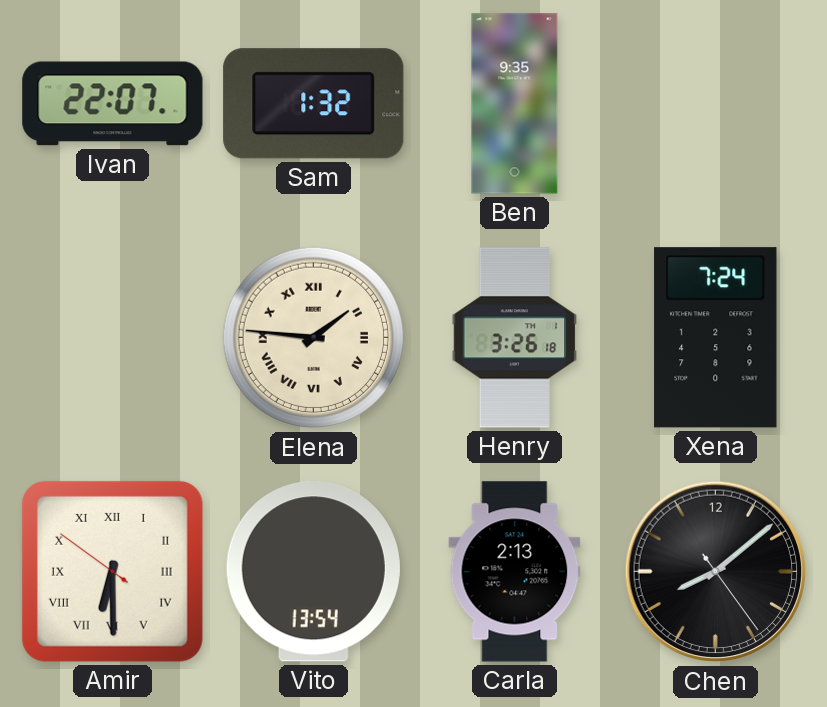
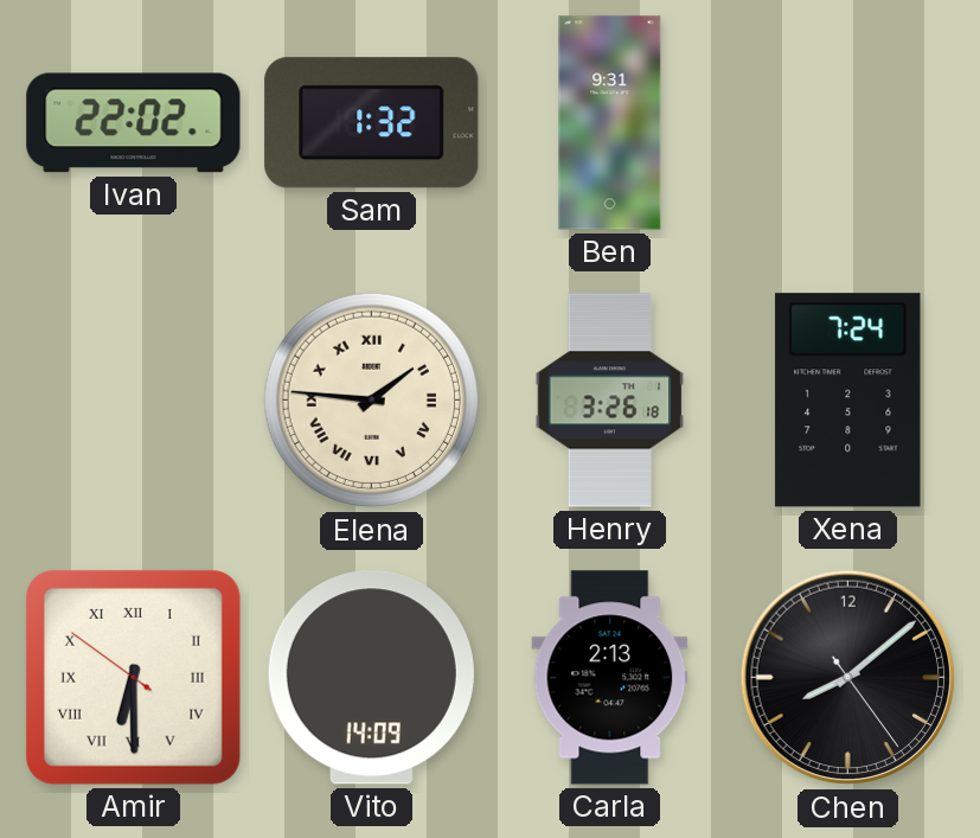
Ivan: 22:07 -> 22:02
Ben: 9:35 -> 9:31
Vito: 13:54 -> 14:09
